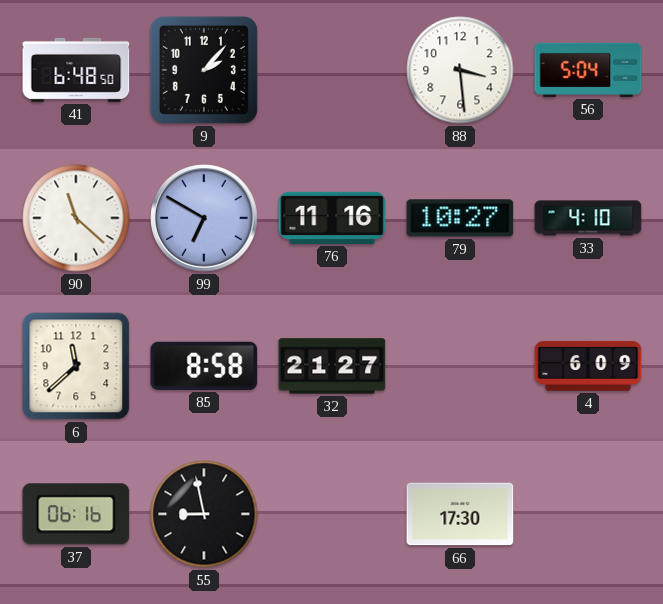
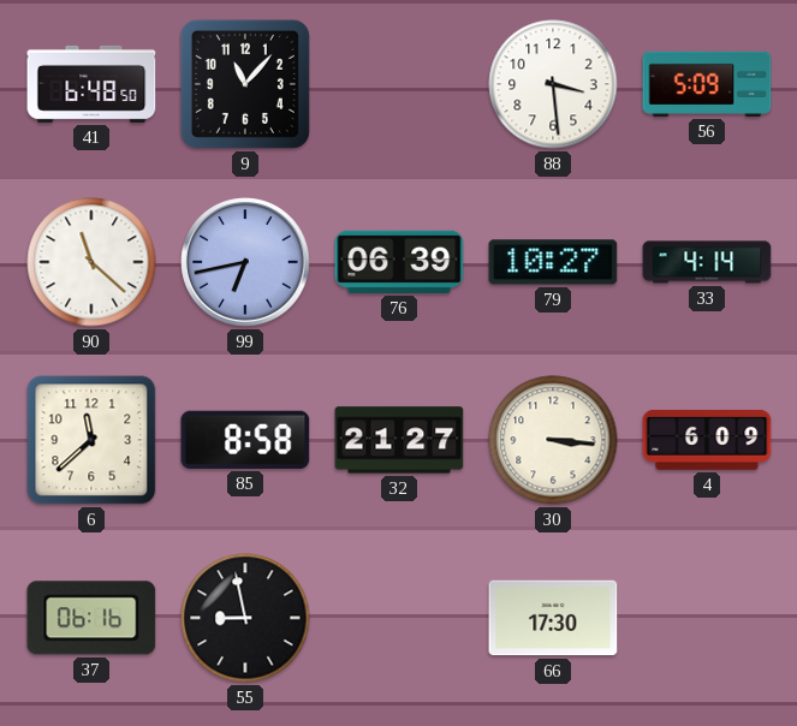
9: 2:07 -> 11:07
56: 5:04 -> 5:09
99: 6:50 -> 6:43
76: 11:16 -> 06:39
33: 4:10 -> 4:14
30: none -> 3:16
